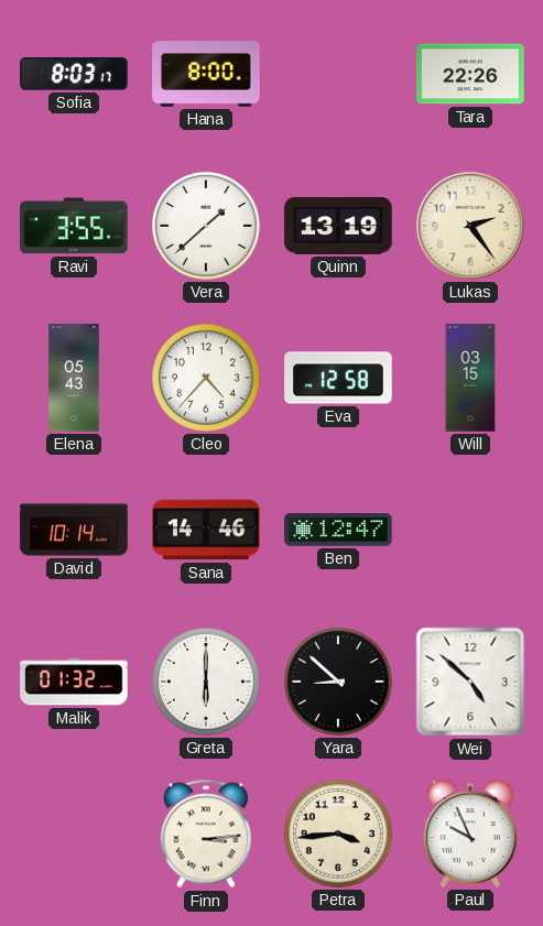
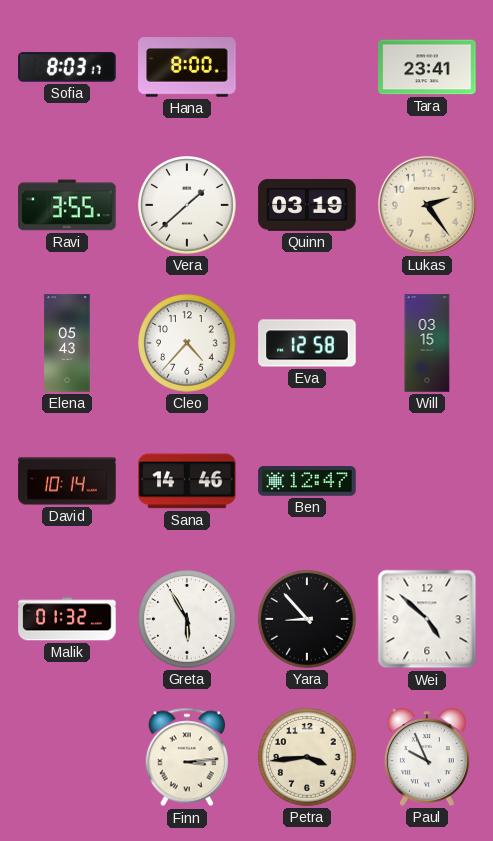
Tara: 22:26 -> 23:41
Quinn: 13:19 -> 03:19
Greta: 6:00 -> 5:55
Yara: 8:52 -> 8:53
